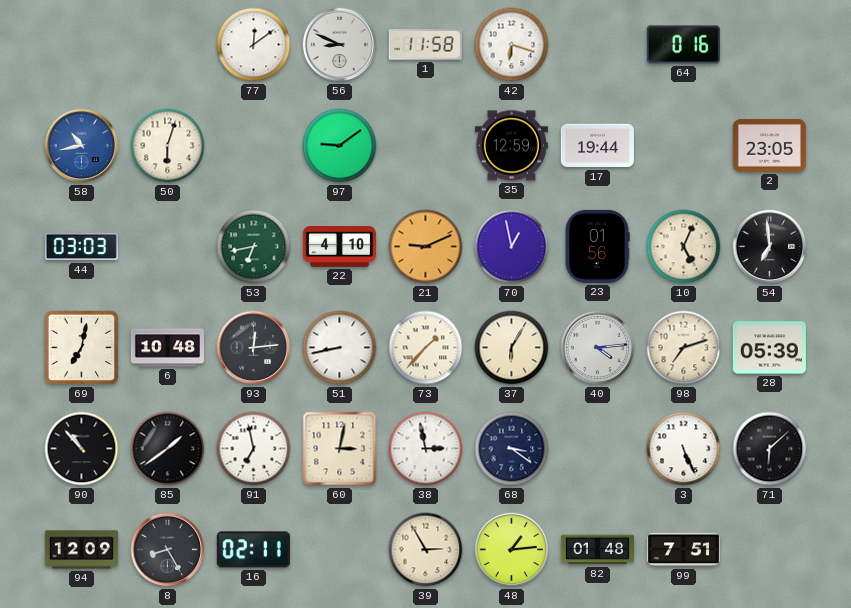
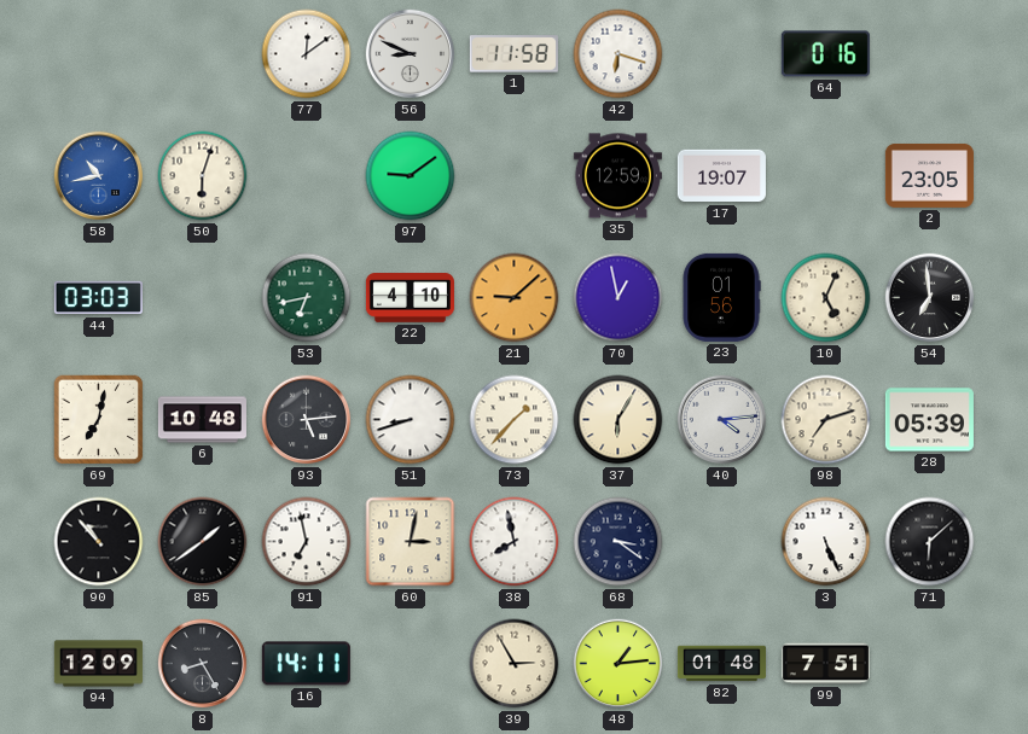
17: 19:44 -> 19:07
21: 9:11 -> 9:08
93: 12:14 -> 5:14
51: 8:43 -> 8:42
38: 2:58 -> 7:58
16: 02:11 -> 14:11
